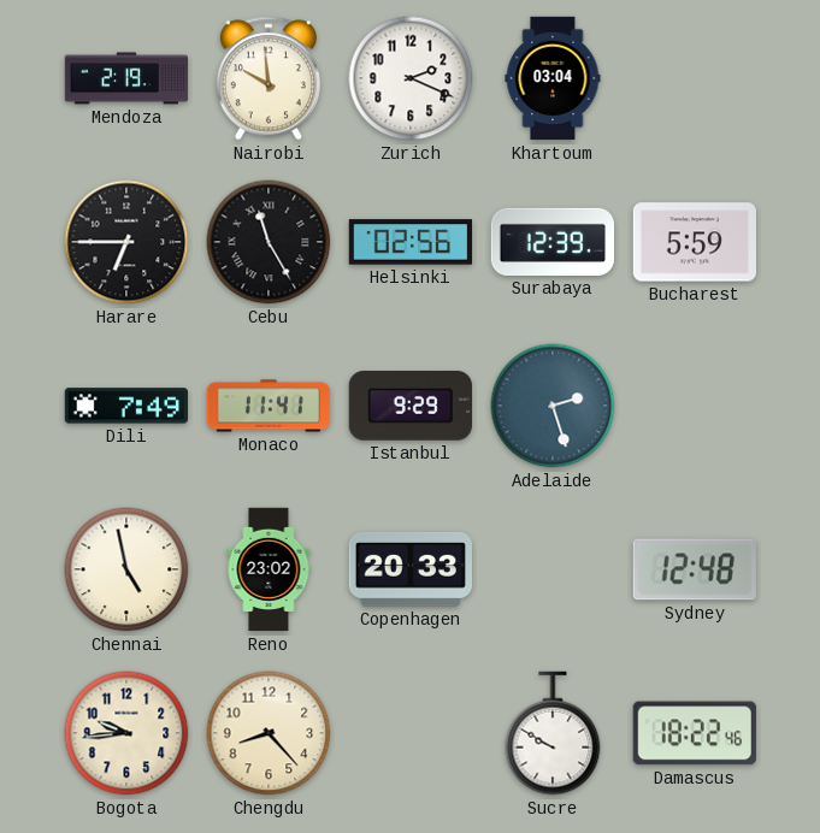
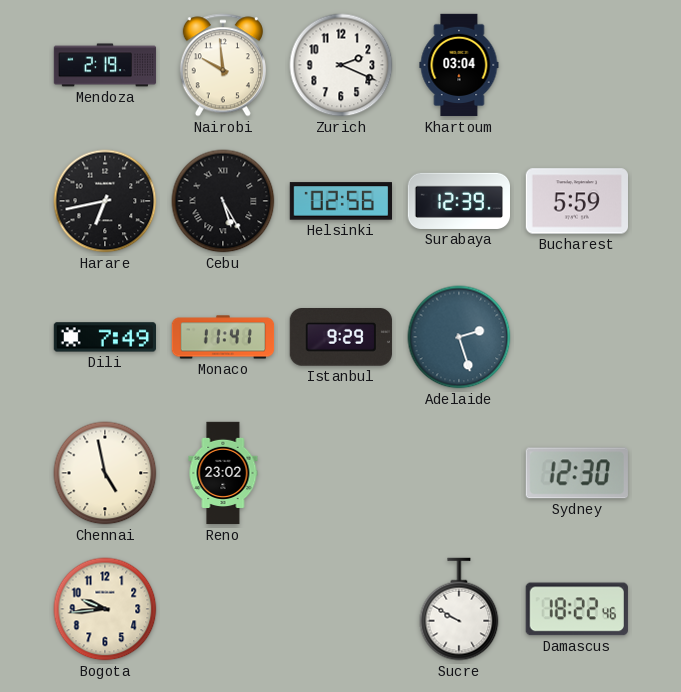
Harare: 6:45 -> 6:43
Cebu: 11:25 -> 5:25
Copenhagen: 20:33 -> none
Sydney: 12:48 -> 12:30
Chengdu: 8:23 -> none
